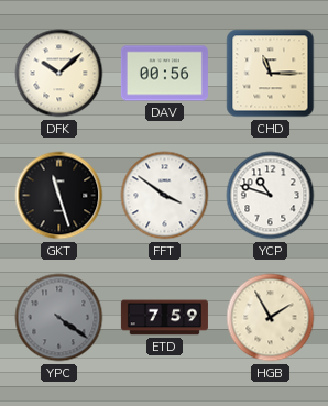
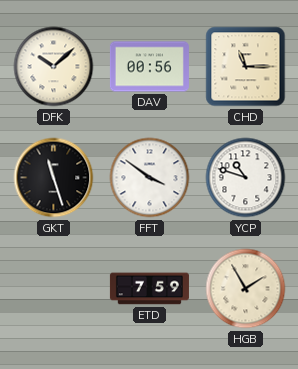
YPC: 4:21 -> none
